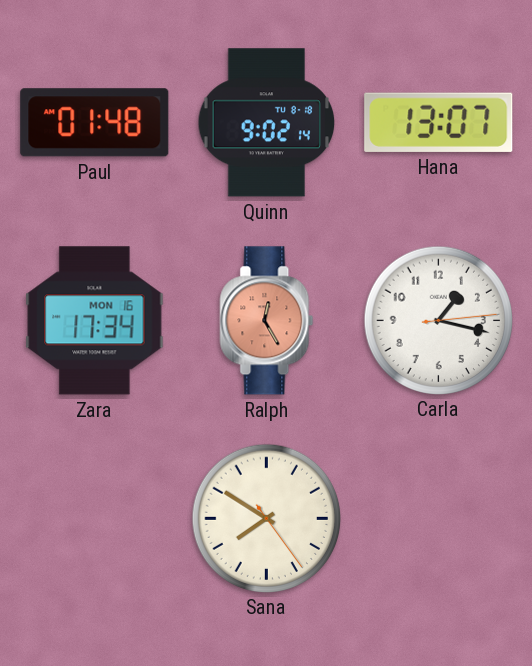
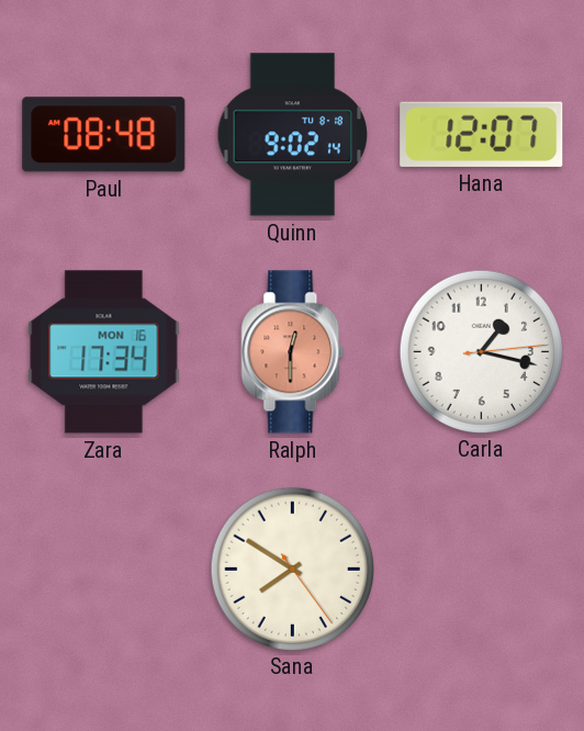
Paul: 01:48 -> 08:48
Hana: 13:07 -> 12:07
Ralph: 12:25 -> 12:30
